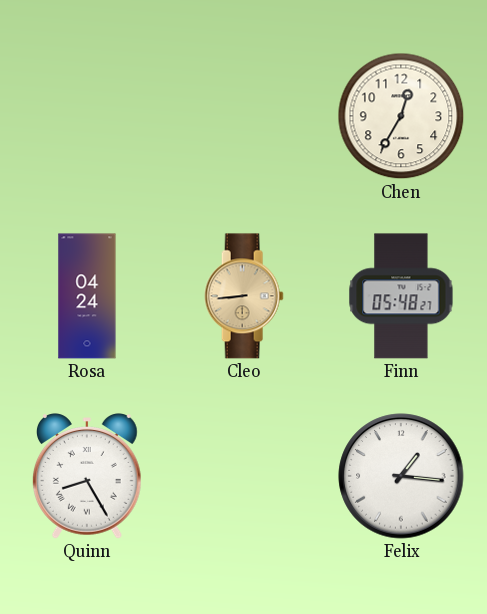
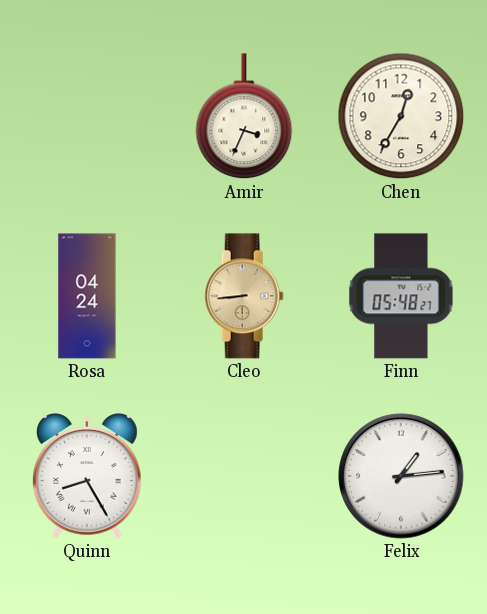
Amir: none -> 3:34
Felix: 1:16 -> 1:14
